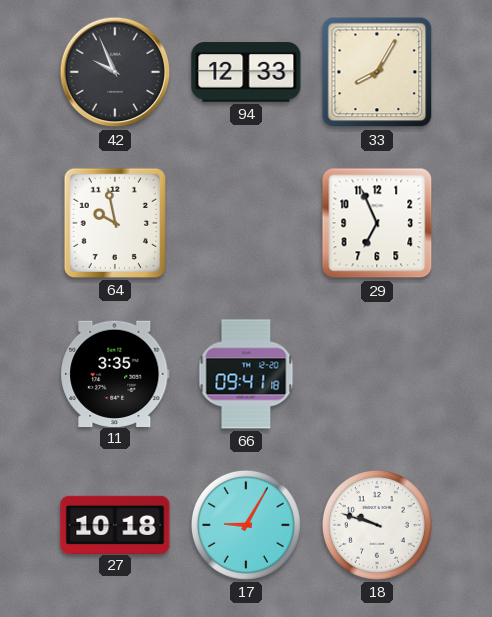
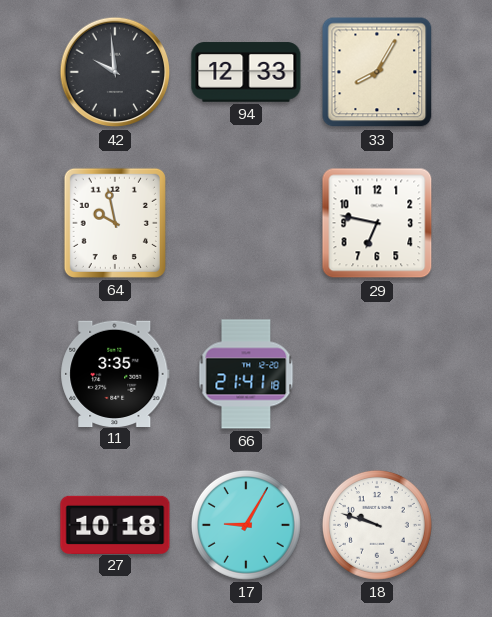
42: 9:56 -> 9:59
29: 6:56 -> 6:47
66: 09:41 -> 21:41
